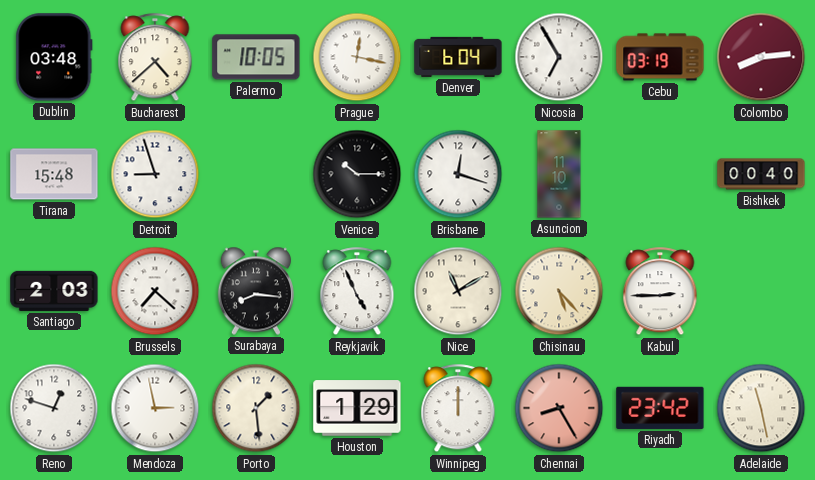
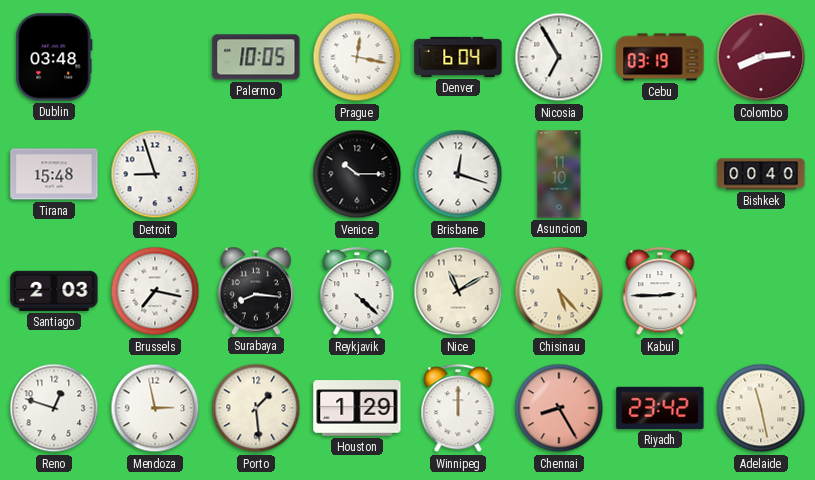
Bucharest: 4:38 -> none
Brussels: 7:22 -> 7:17
Reykjavik: 4:56 -> 4:22
